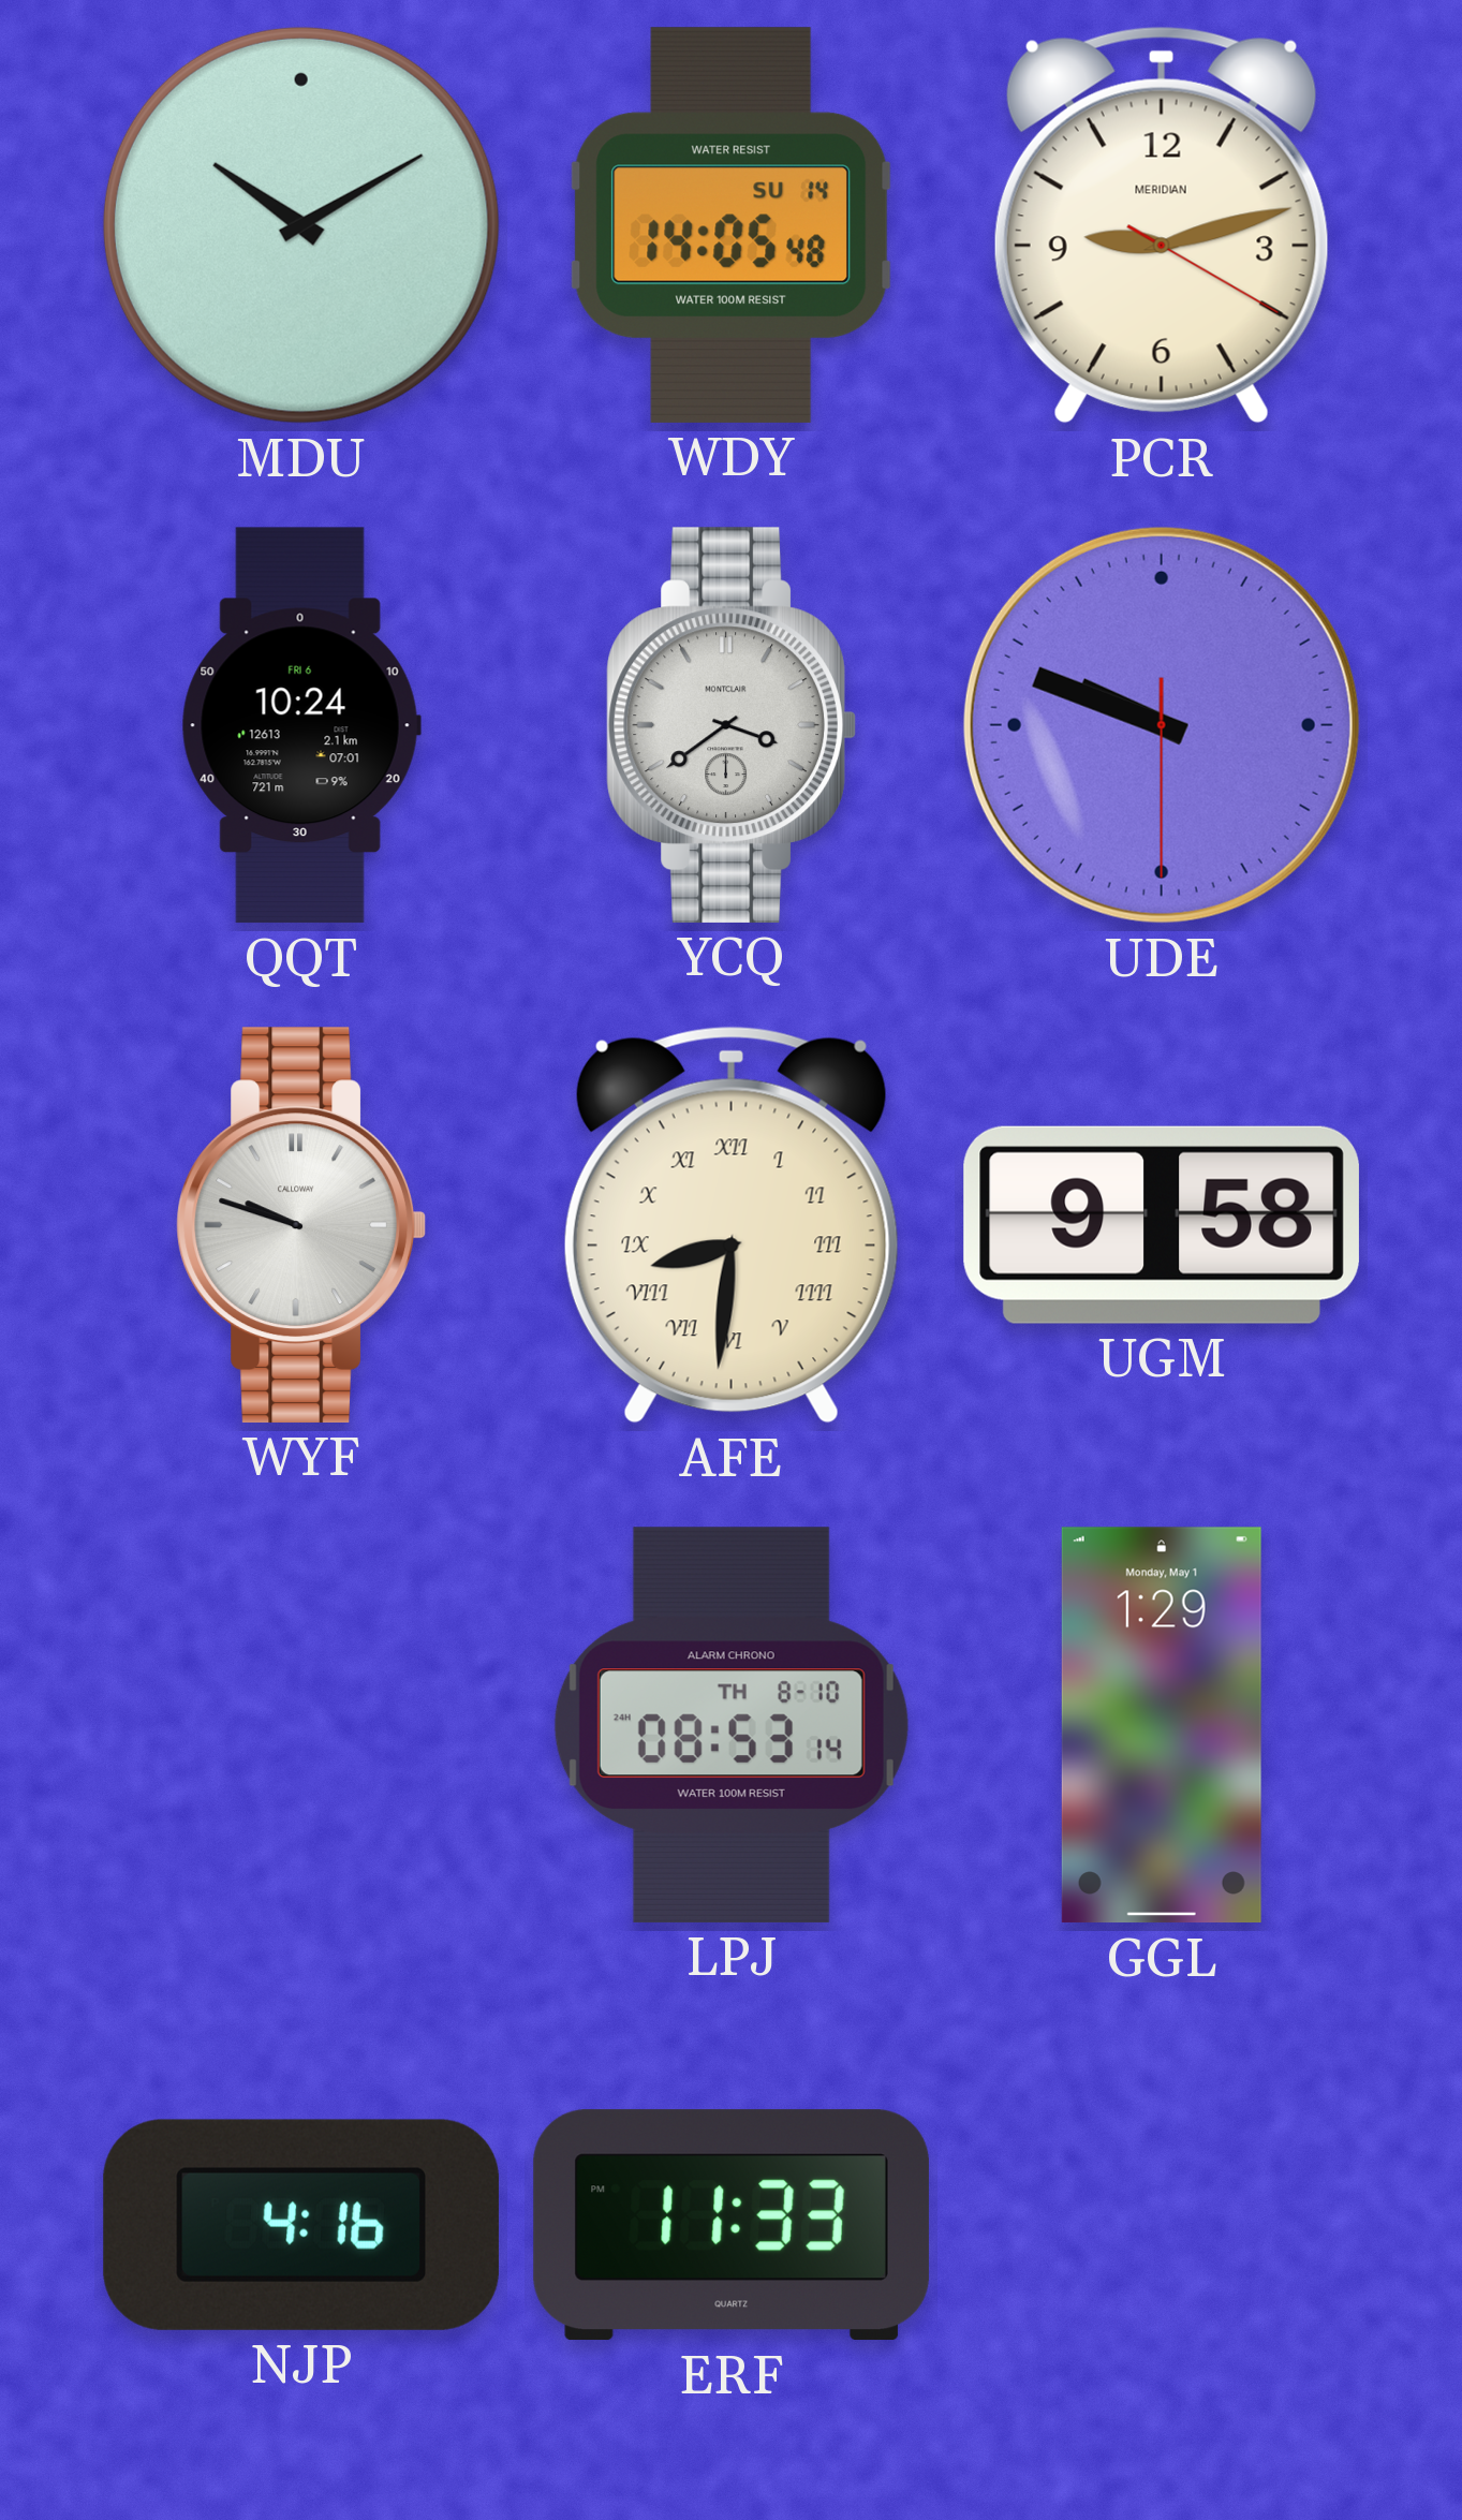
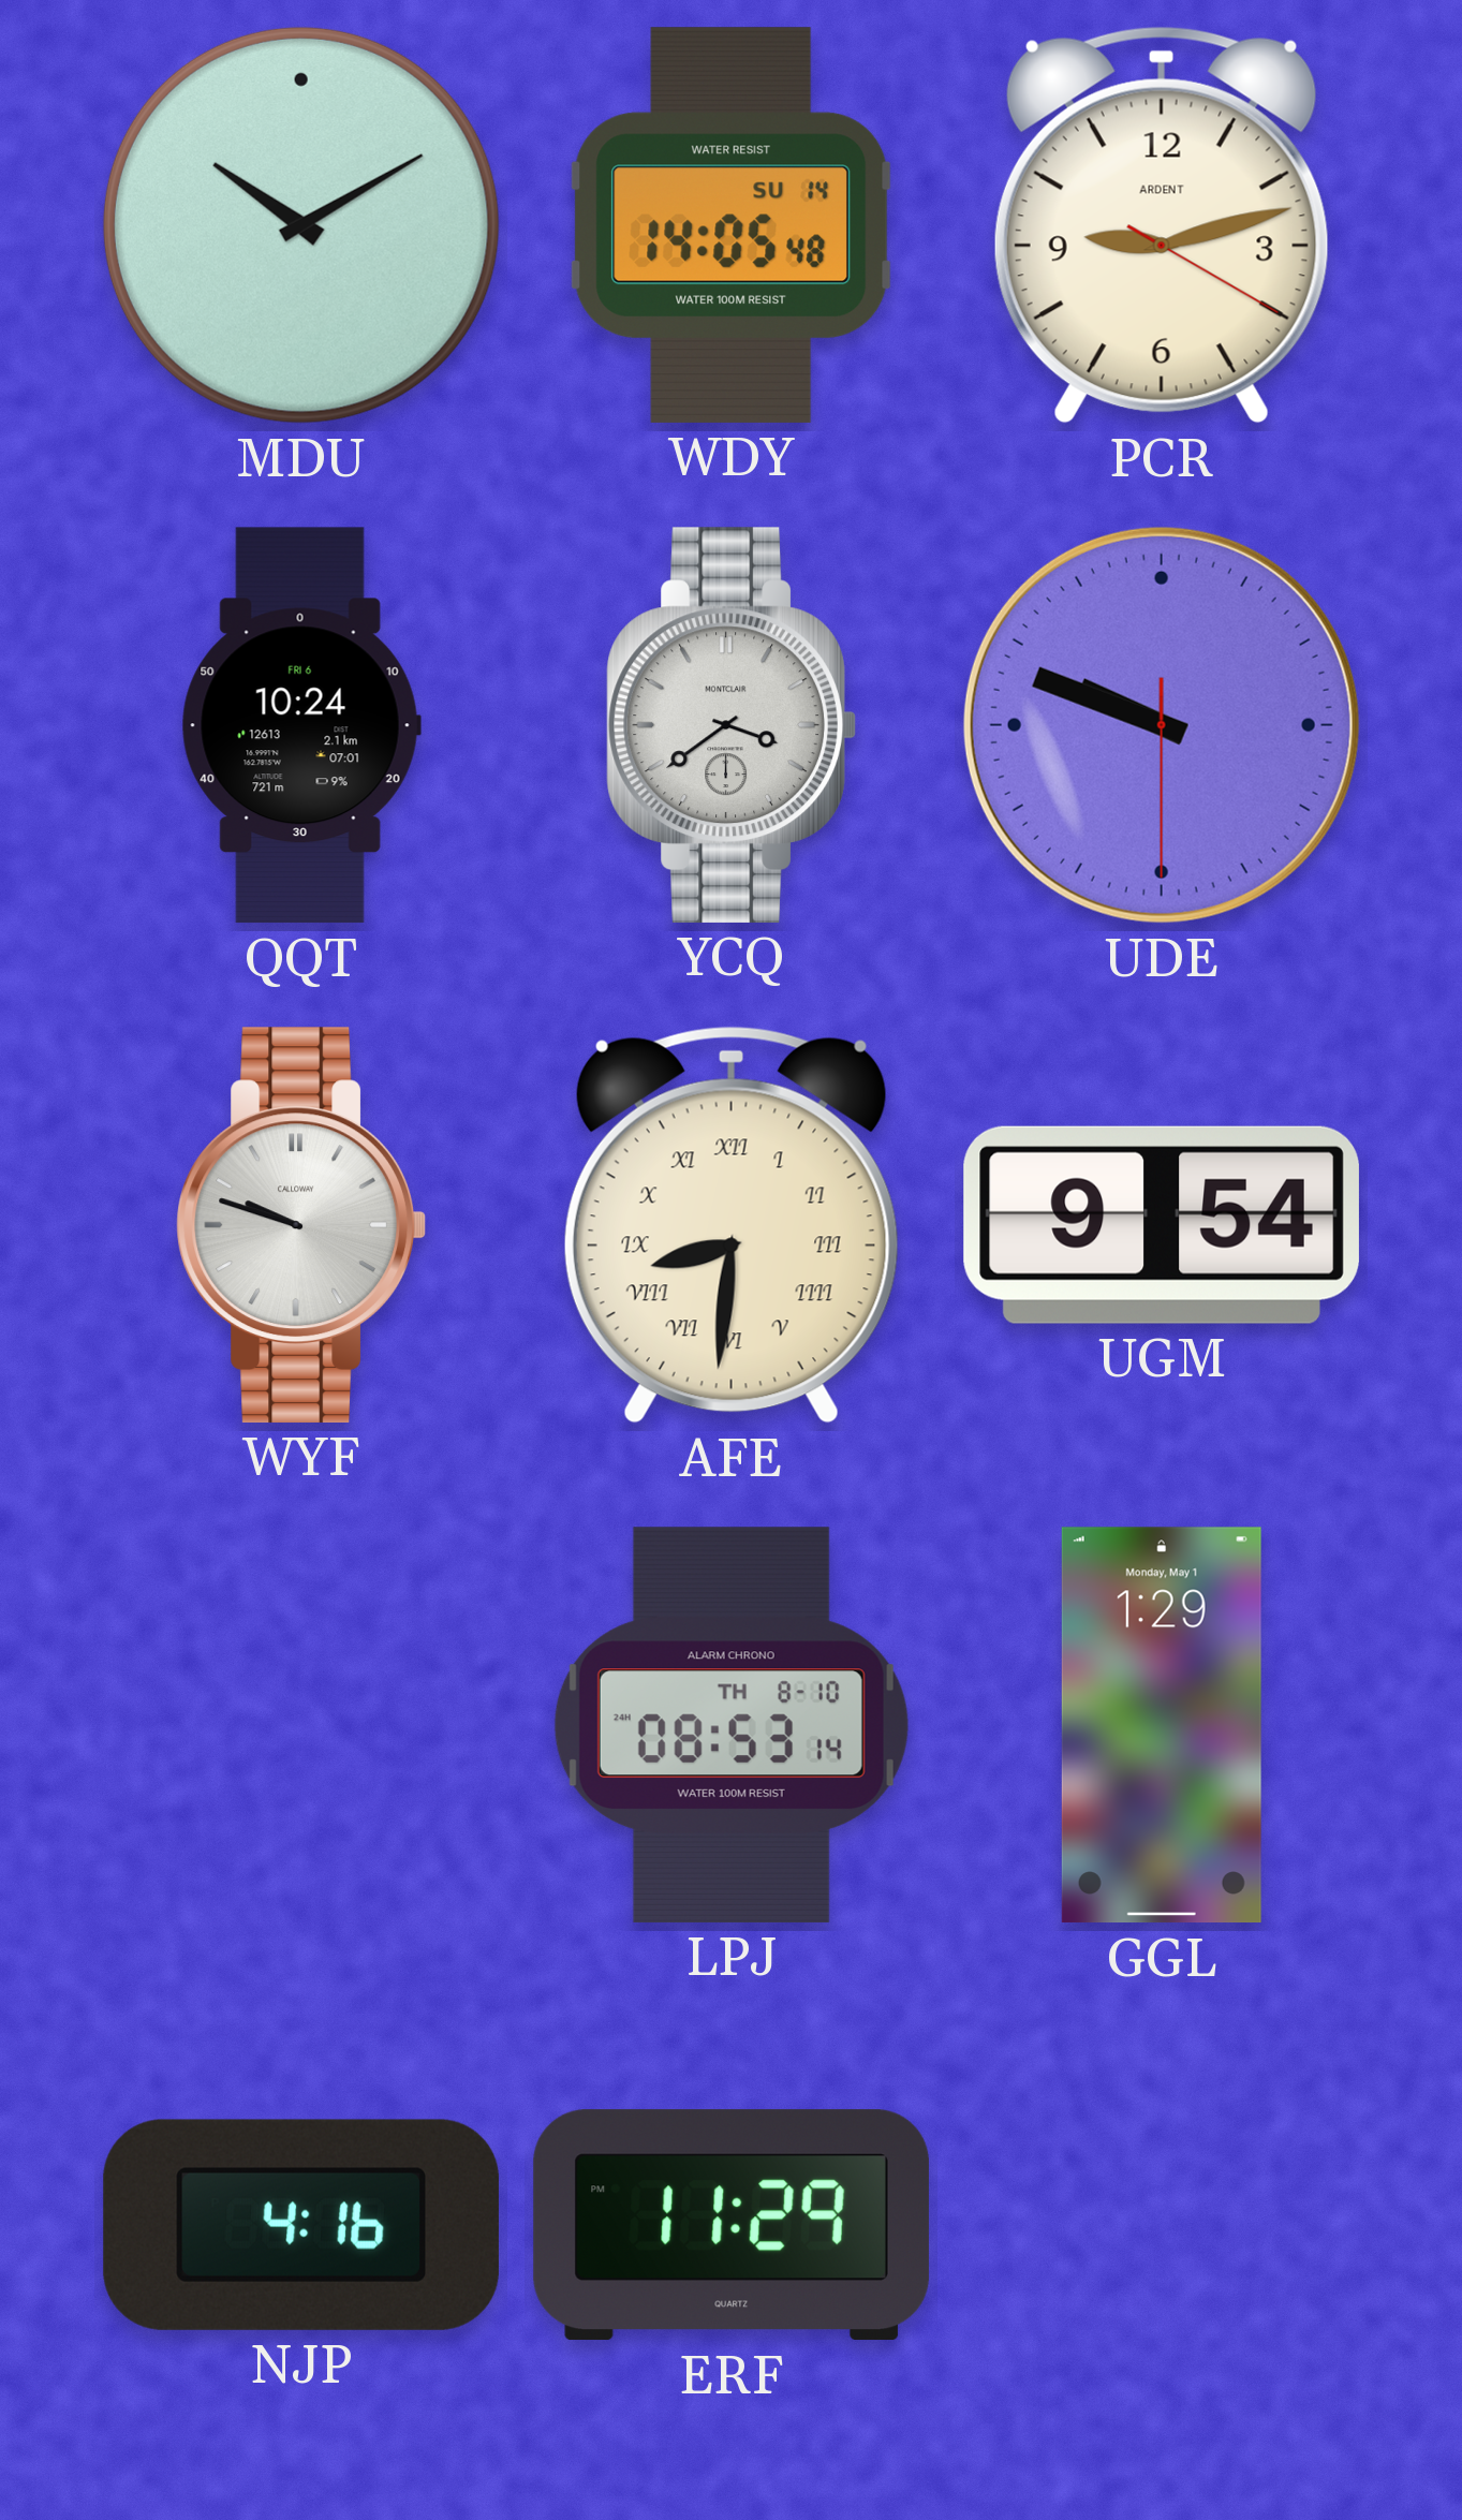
PCR brand: MERIDIAN -> ARDENT
UGM: 9:58 -> 9:54
ERF: 11:33 -> 11:29
